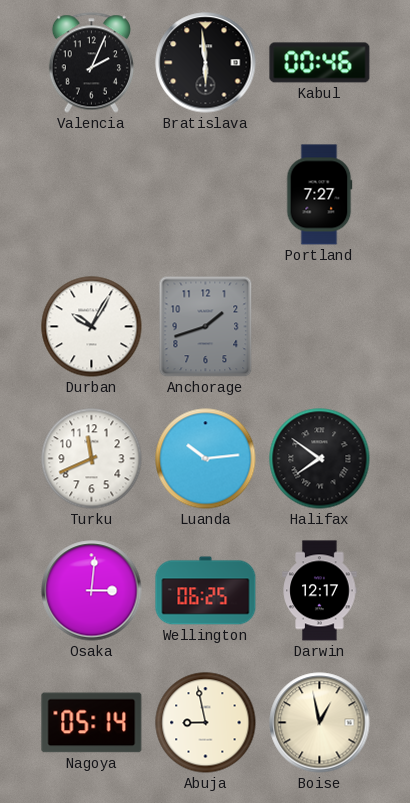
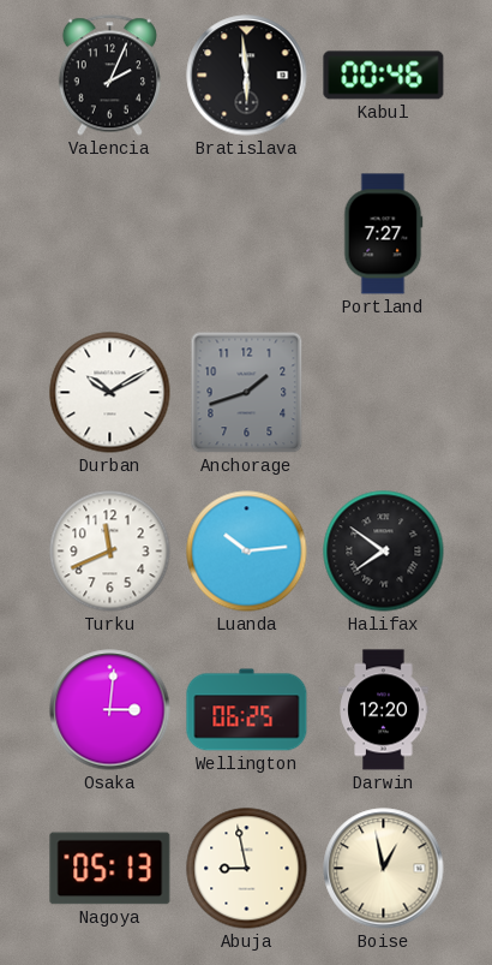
Durban: 10:05 -> 10:10
Darwin: 12:17 -> 12:20
Nagoya: 05:14 -> 05:13
